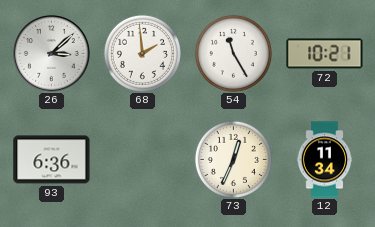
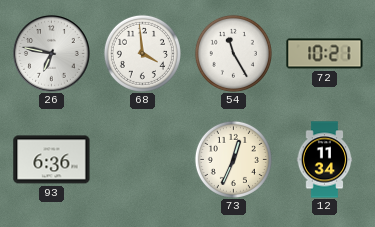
26: 3:08 -> 6:47
68: 1:59 -> 3:59
